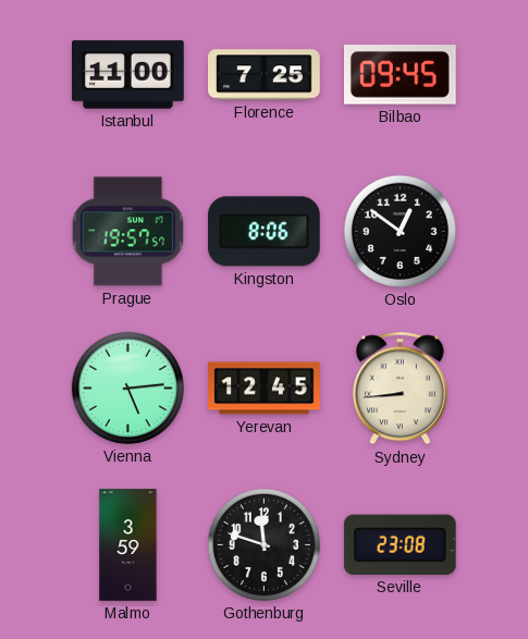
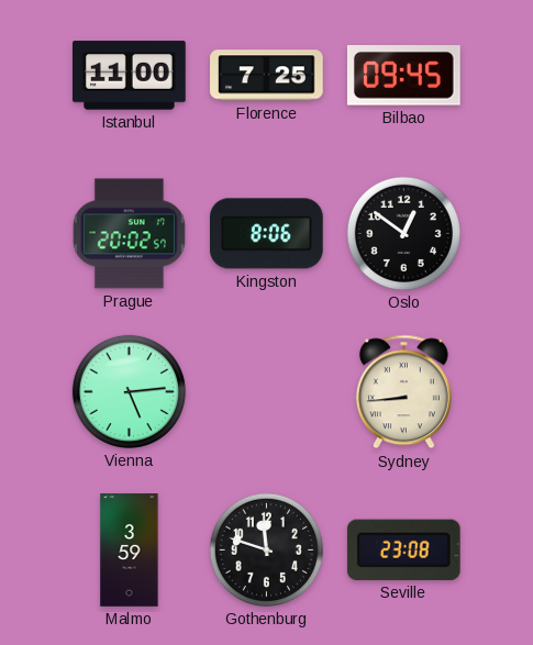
Prague: 19:57 -> 20:02
Yerevan: 12:45 -> none
